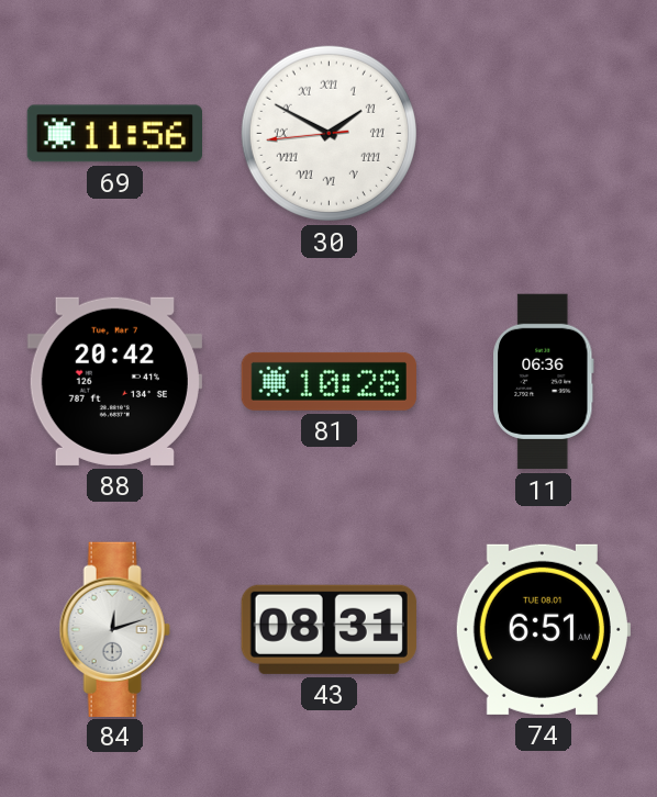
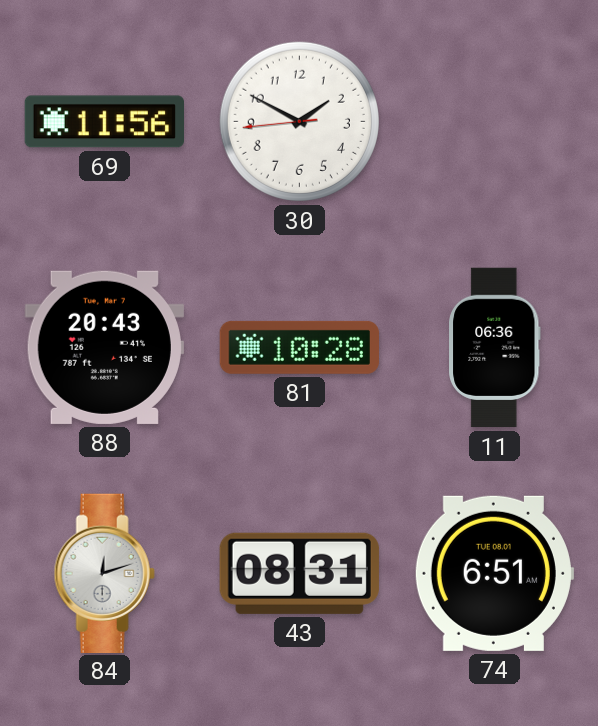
30 numerals: Roman -> Arabic
88: 20:42 -> 20:43
